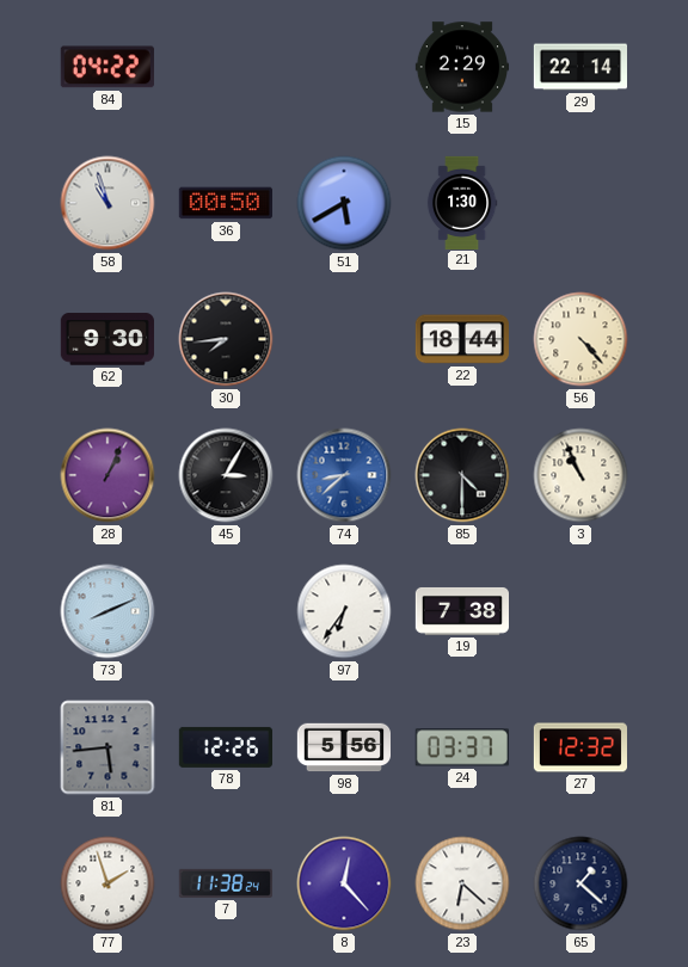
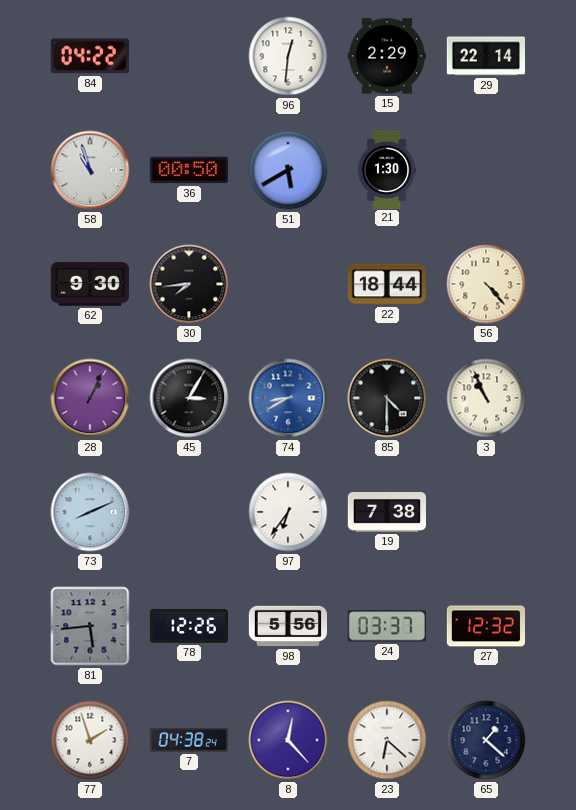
96: none -> 12:31
74: 8:38 -> 8:40
7: 11:38 -> 04:38
